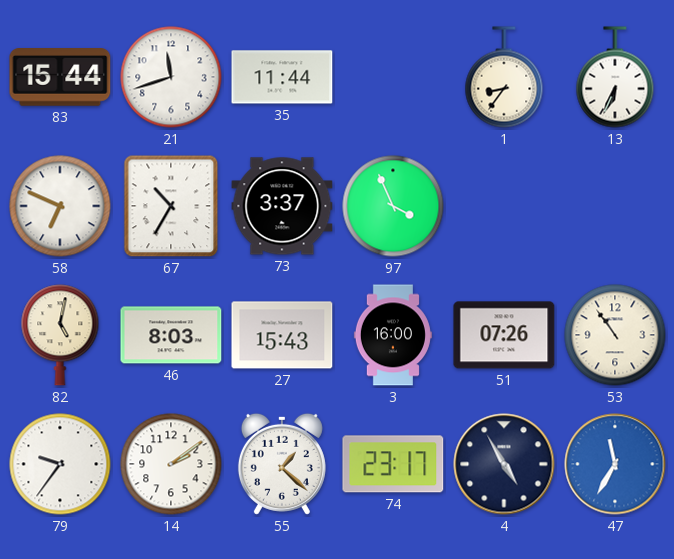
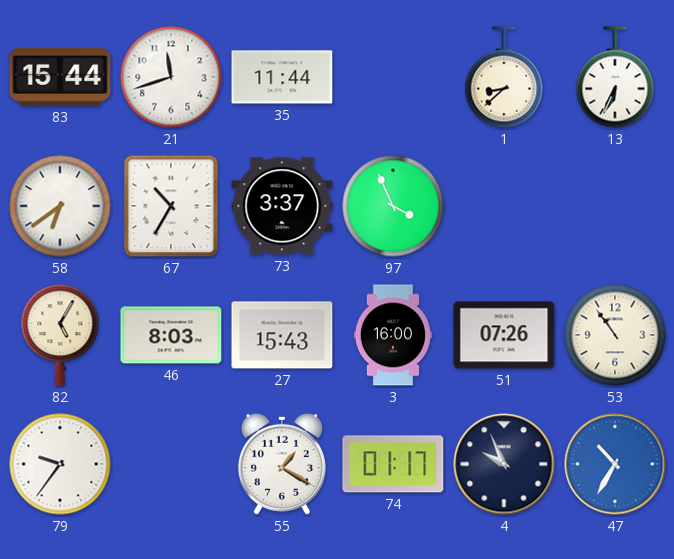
1: 8:36 -> 8:38
58: 6:49 -> 6:39
82: 5:02 -> 5:05
14: 2:09 -> none
55: 1:22 -> 1:20
74: 23:17 -> 01:17
4: 4:55 -> 9:56
47: 11:35 -> 10:35
